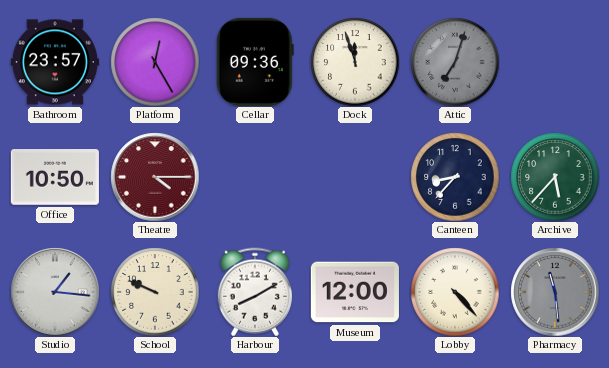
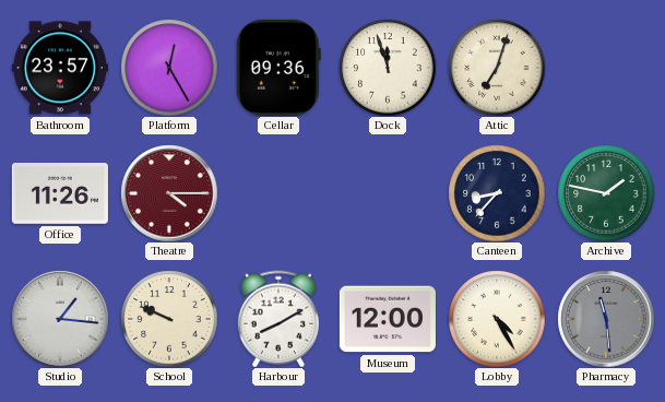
Attic dial: grey -> cream
Office: 10:50 -> 11:26
Archive: 5:37 -> 1:47
Lobby: 4:23 -> 4:25
